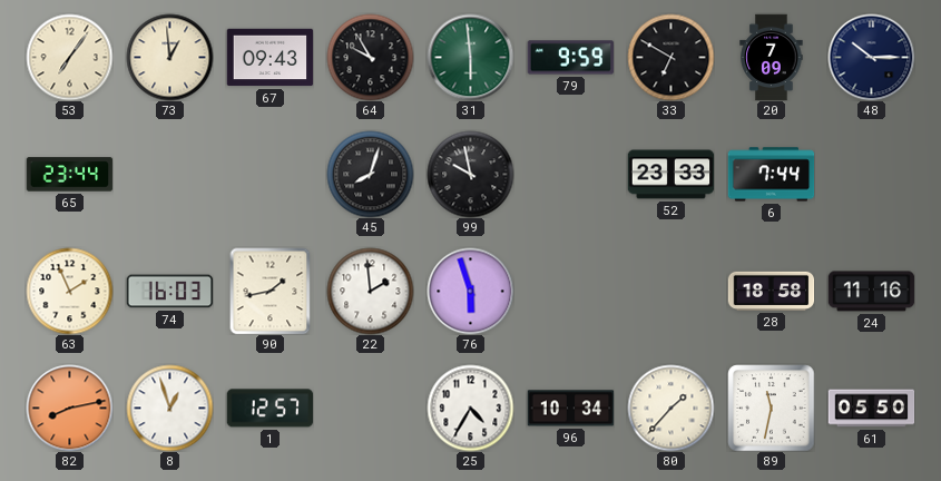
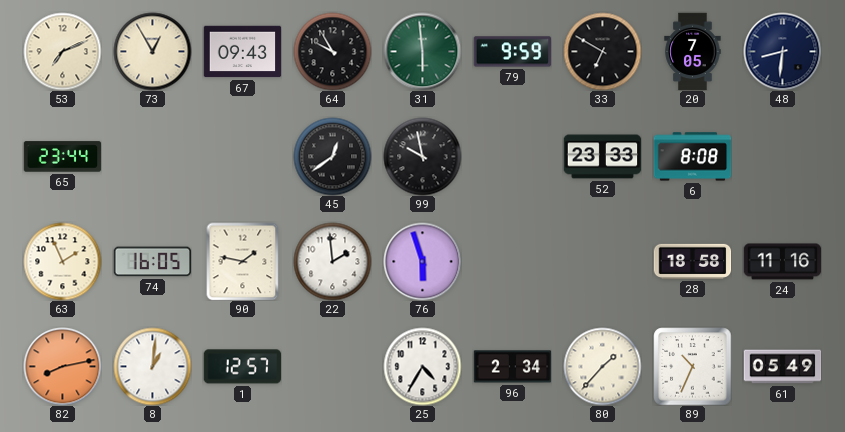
53: 7:06 -> 7:11
73: 12:59 -> 12:55
20: 7:09 -> 7:05
48: 10:15 -> 8:31
45: 8:03 -> 12:39
6: 7:44 -> 8:08
74: 16:03 -> 16:05
90: 1:43 -> 1:47
8: 12:57 -> 1:01
96: 10:34 -> 2:34
89: 11:32 -> 10:34
61: 05:50 -> 05:49
